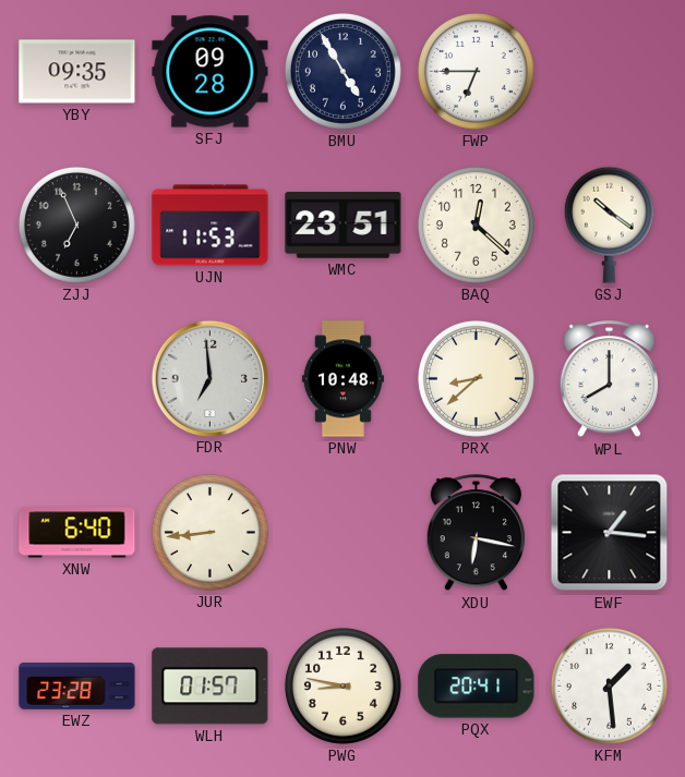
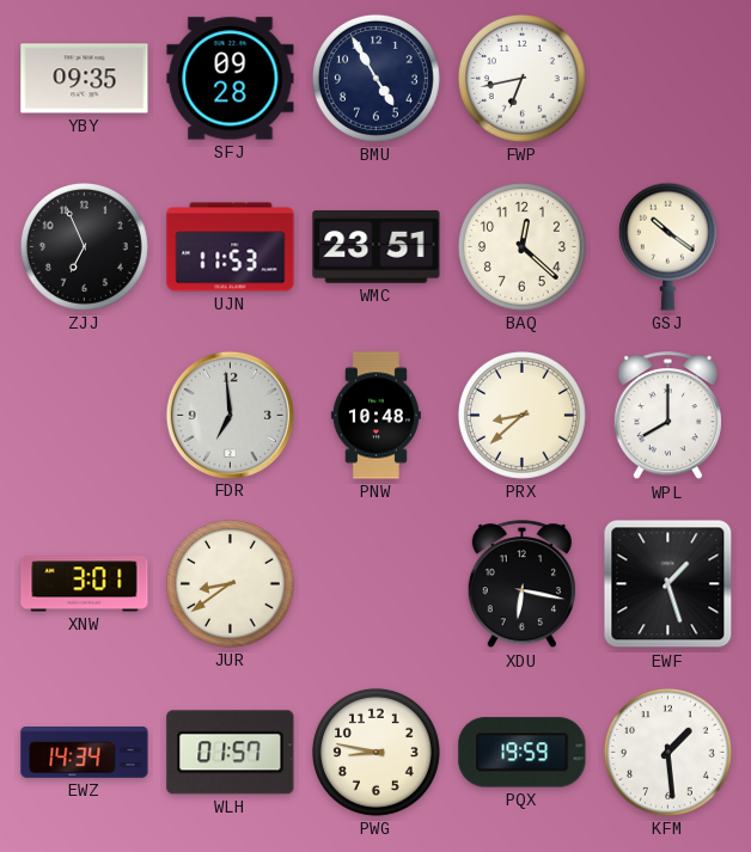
FWP: 6:45 -> 6:43
XNW: 6:40 -> 3:01
JUR: 8:44 -> 8:39
EWF: 1:16 -> 1:27
EWZ: 23:28 -> 14:34
PQX: 20:41 -> 19:59
